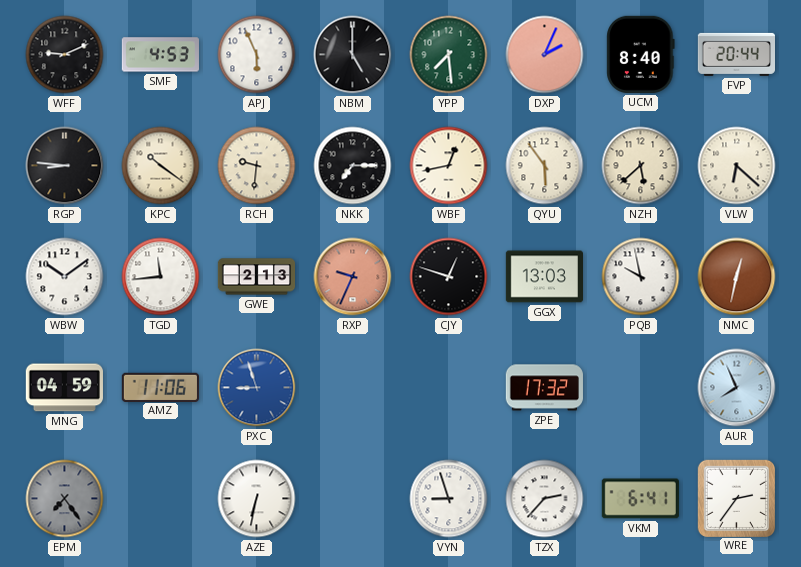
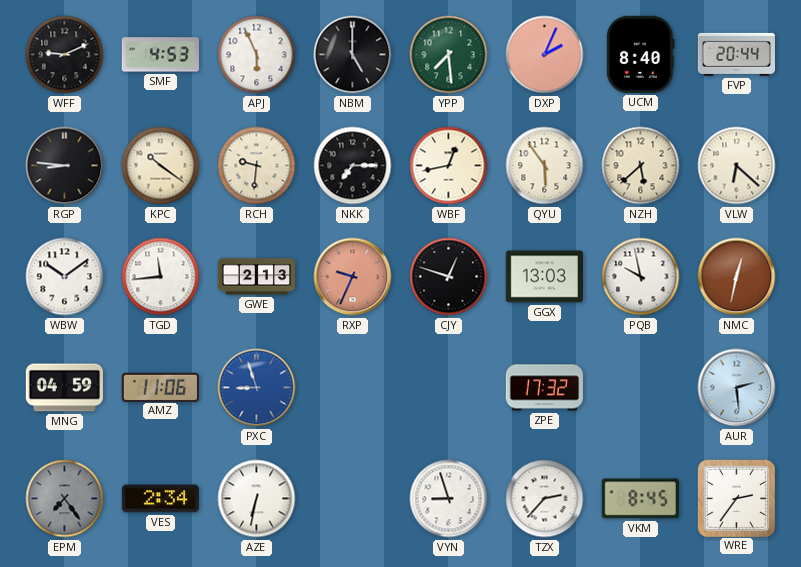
AUR: 7:56 -> 2:29
VES: none -> 2:34
VKM: 6:41 -> 8:45
